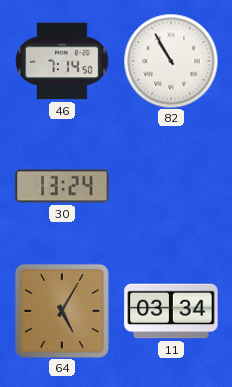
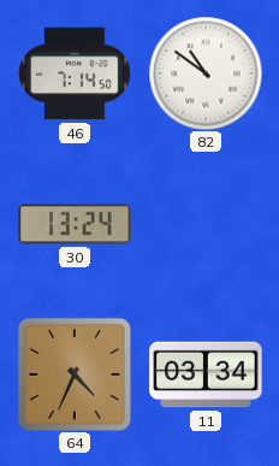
82: 10:55 -> 10:51
64: 5:05 -> 4:34
